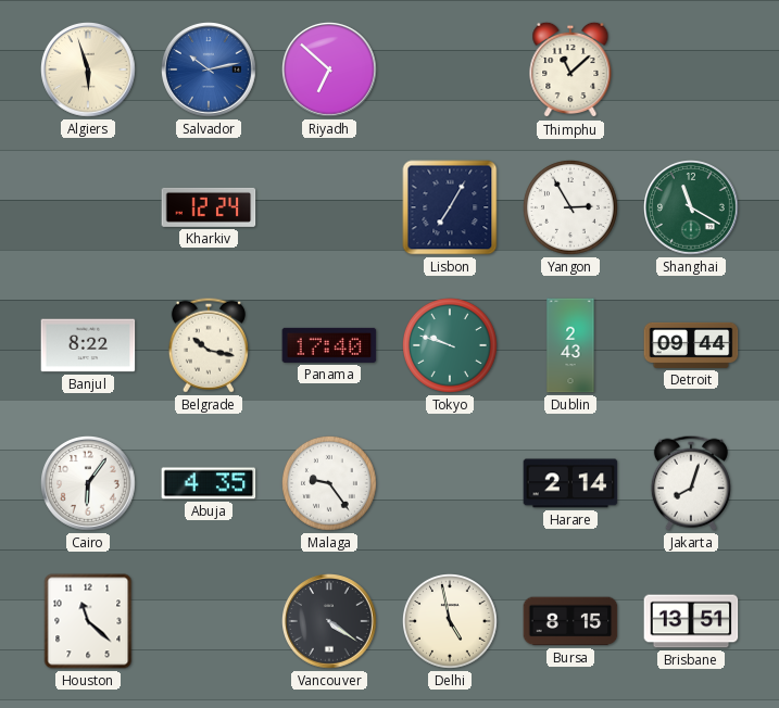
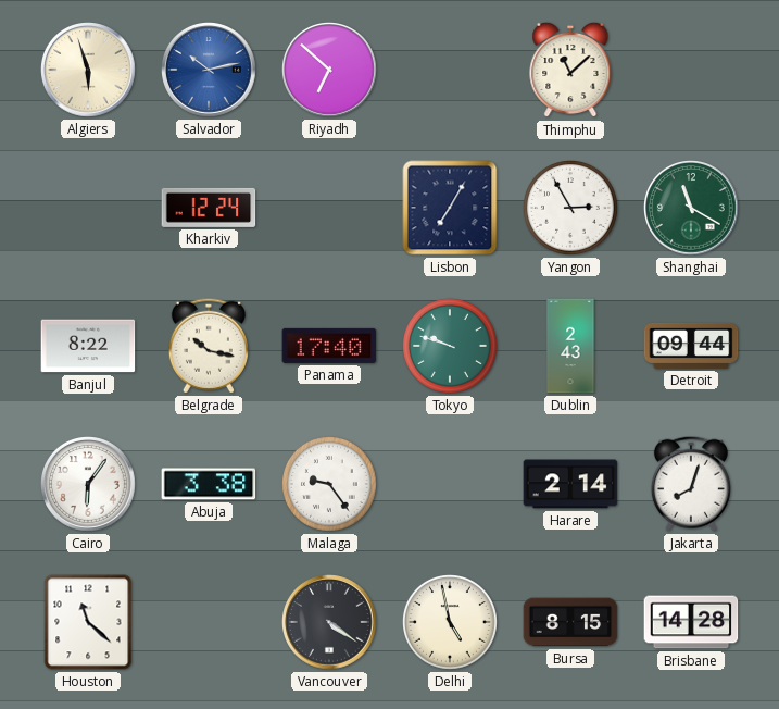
Abuja: 4:35 -> 3:38
Brisbane: 13:51 -> 14:28
